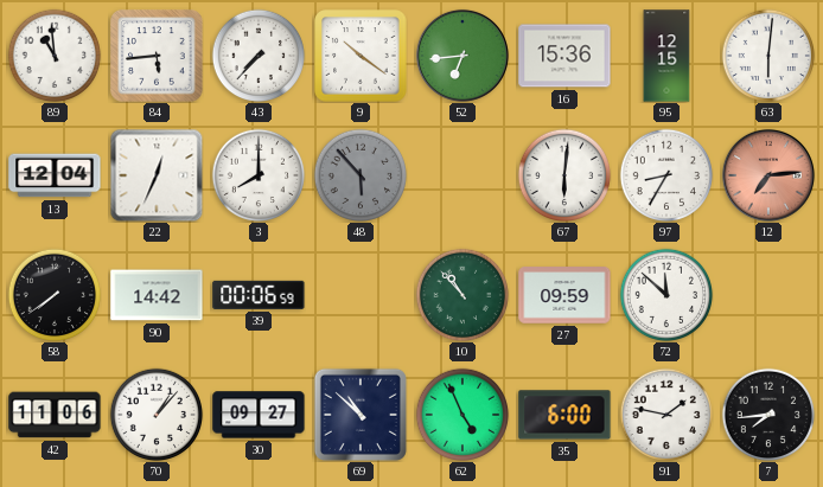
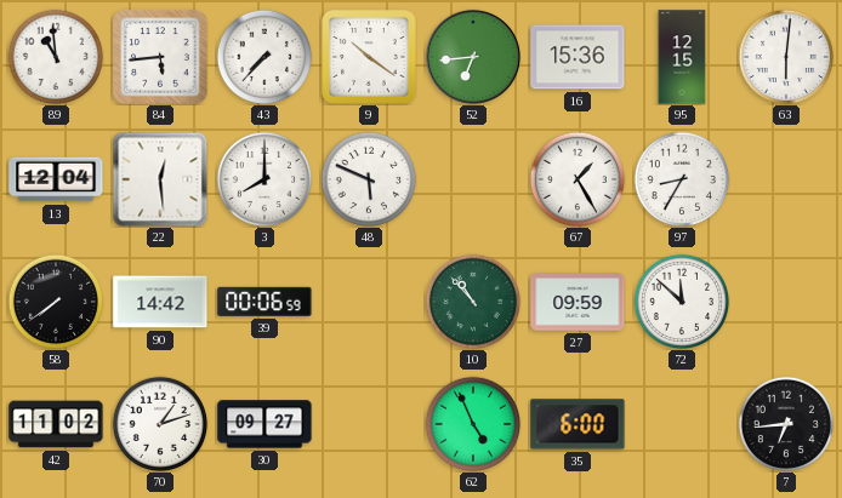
22: 12:34 -> 12:29
48: 5:53 -> 5:49
48 dial: grey -> white
67: 6:01 -> 1:25
12: 7:14 -> none
42: 11:06 -> 11:02
70: 1:07 -> 1:12
69: 10:52 -> none
91: 1:47 -> none
7: 7:44 -> 6:44
